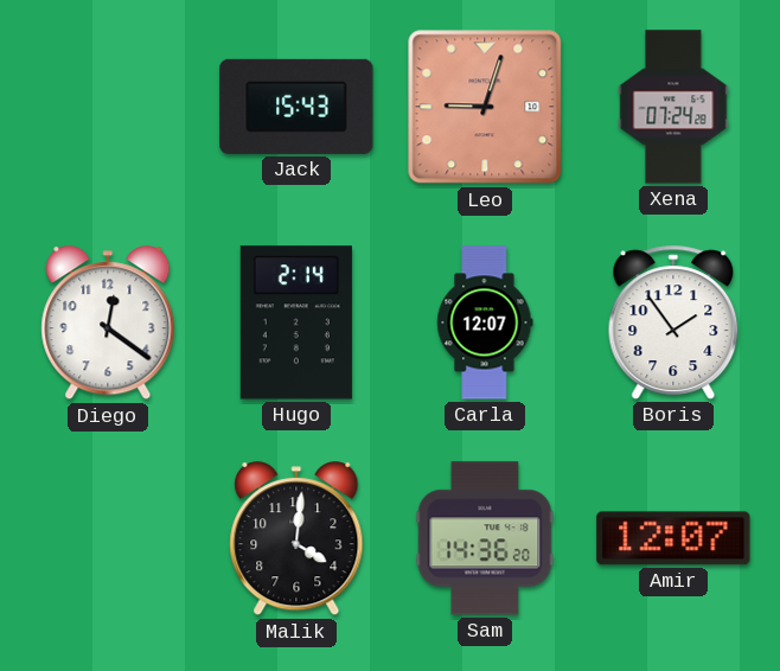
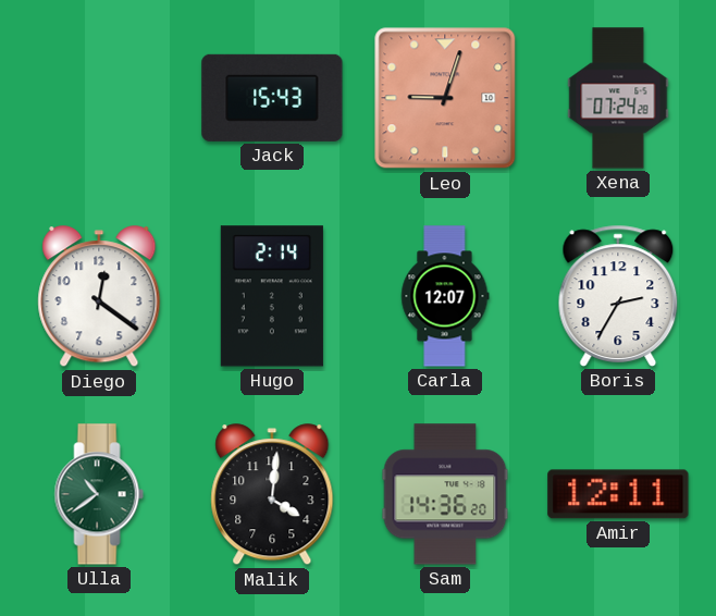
Boris: 1:54 -> 2:35
Ulla: none -> 10:39
Amir: 12:07 -> 12:11
